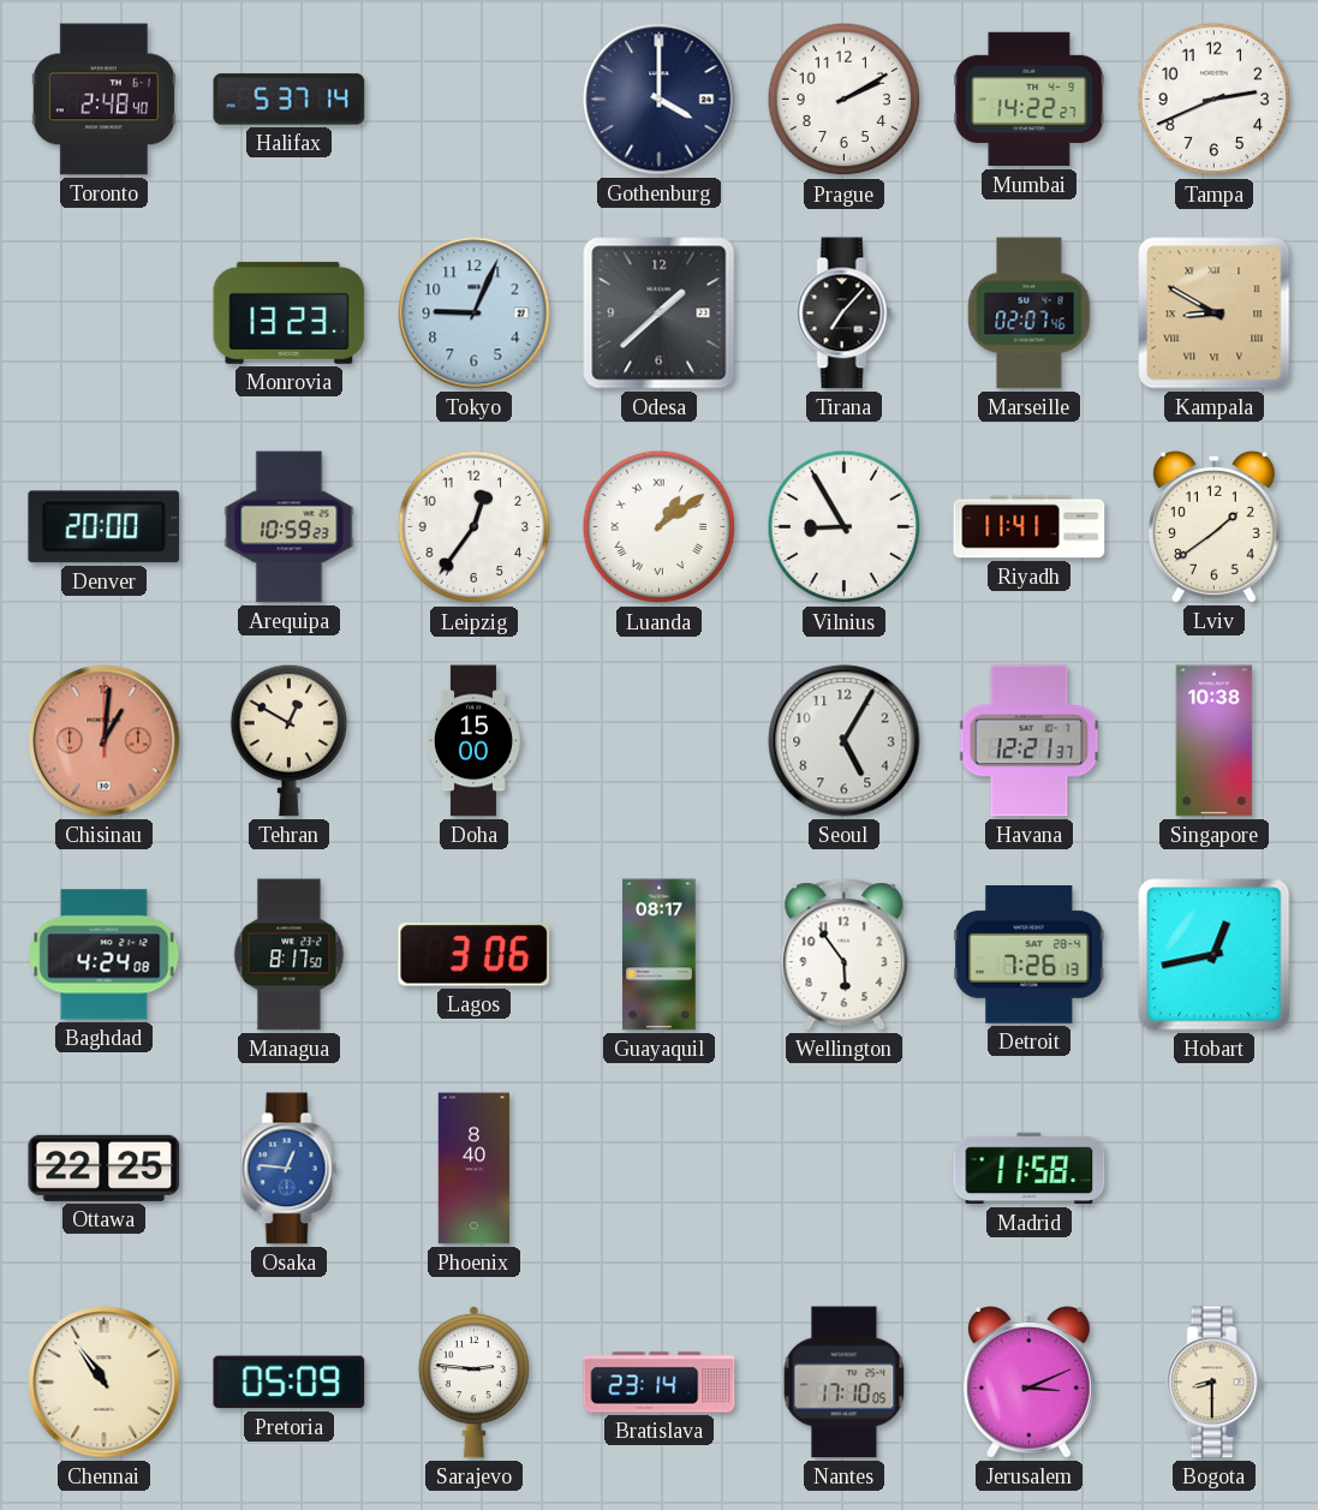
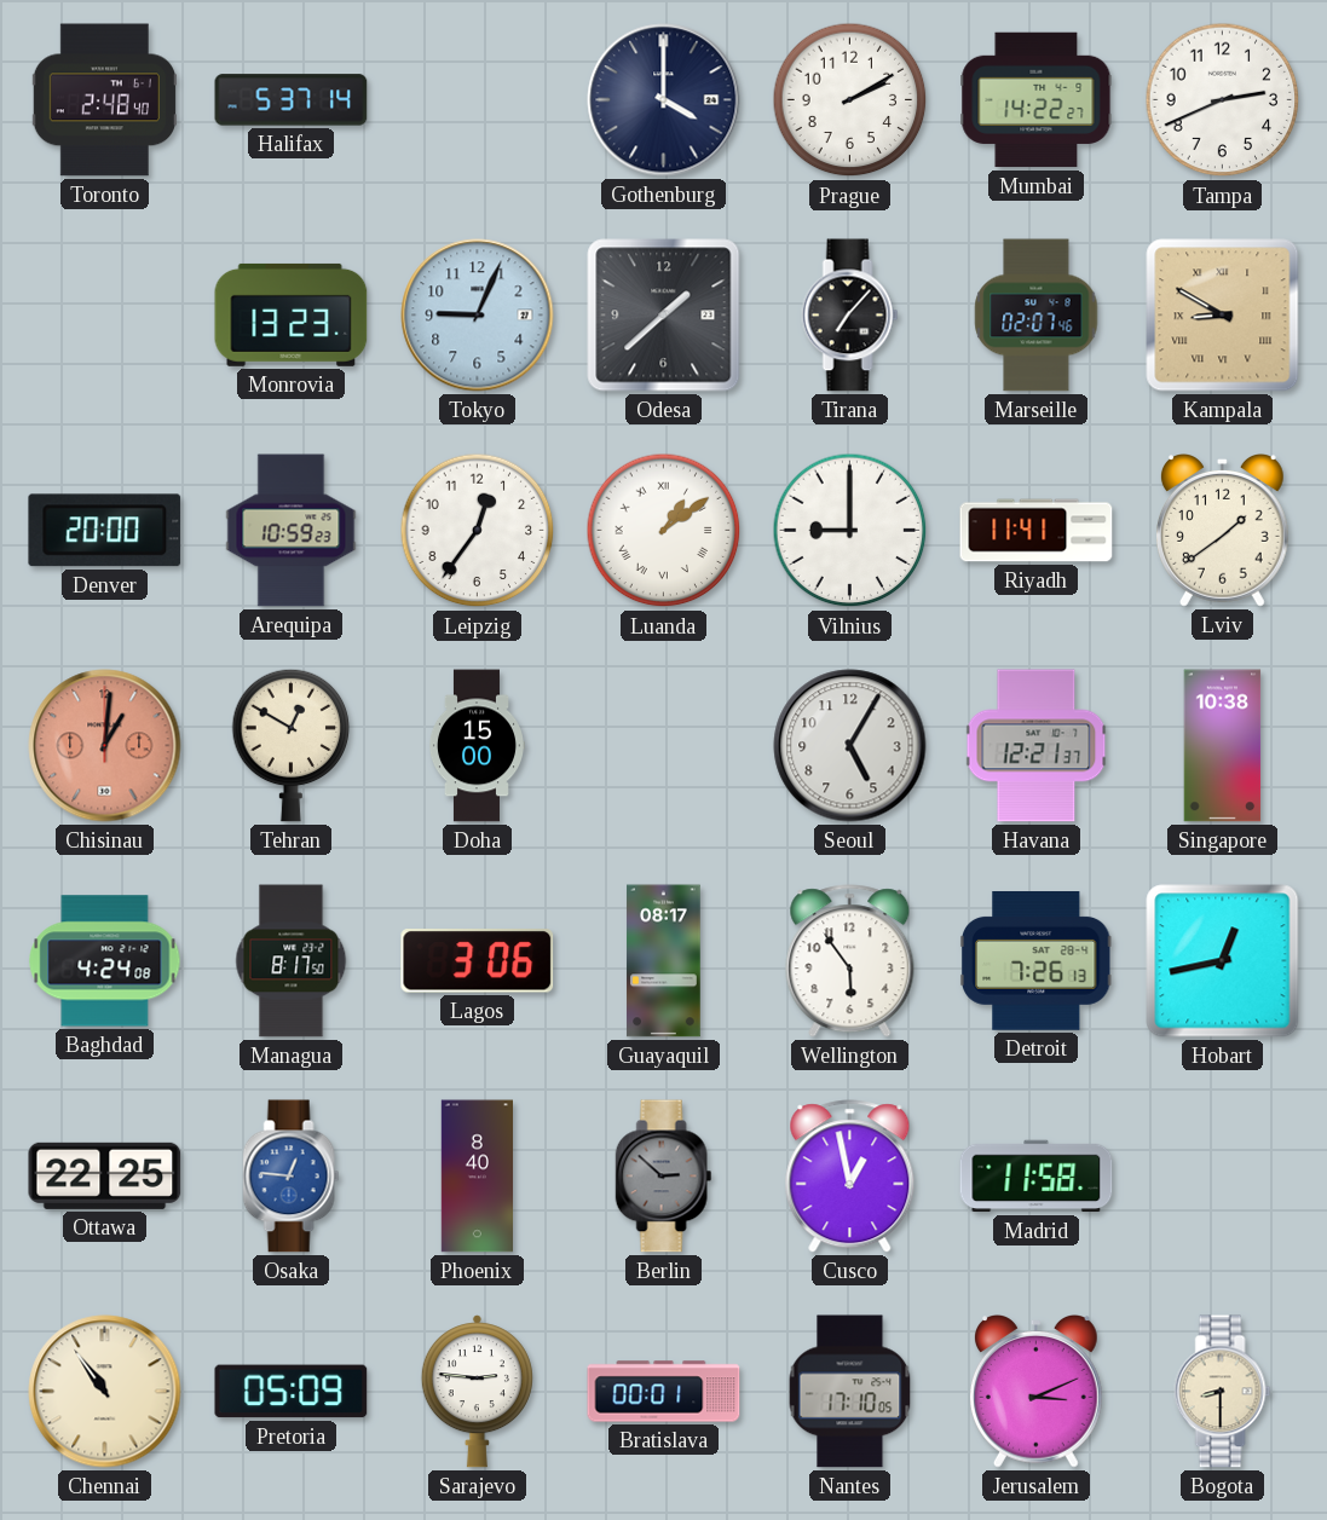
Vilnius: 8:55 -> 9:00
Berlin: none -> 2:52
Cusco: none -> 12:58
Bratislava: 23:14 -> 00:01
